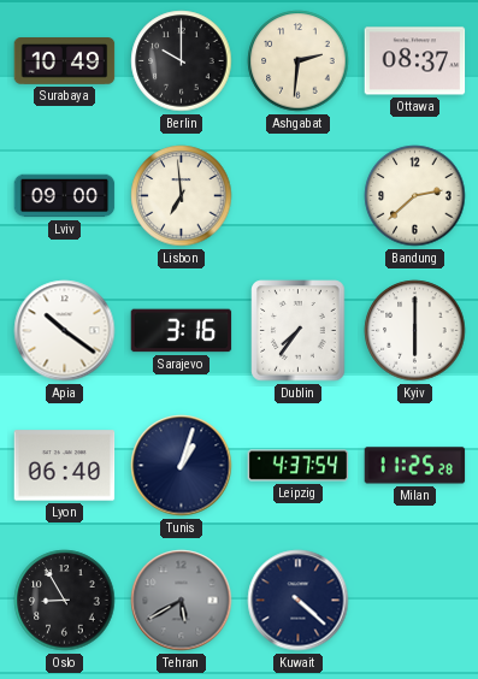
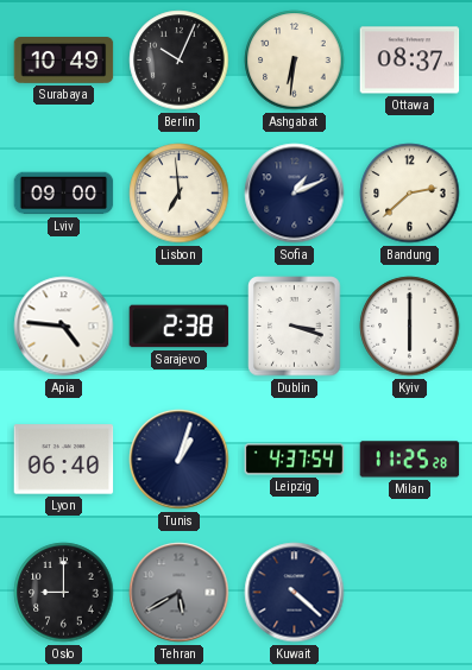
Berlin: 10:00 -> 10:04
Ashgabat: 2:31 -> 6:31
Sofia: none -> 1:11
Apia: 10:21 -> 4:46
Sarajevo: 3:16 -> 2:38
Dublin: 7:36 -> 3:18
Oslo: 8:55 -> 9:00
